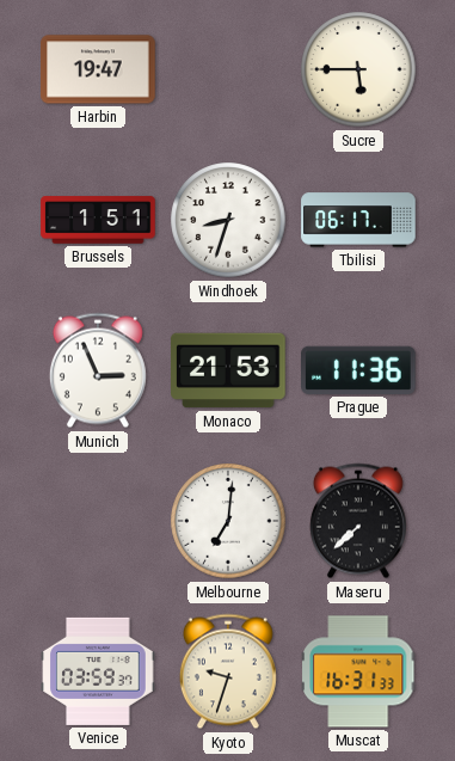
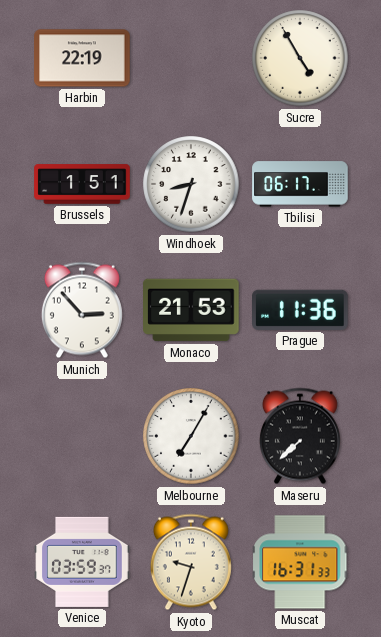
Harbin: 19:47 -> 22:19
Sucre: 5:45 -> 4:55
Munich: 2:56 -> 2:53
Melbourne: 7:01 -> 7:05
